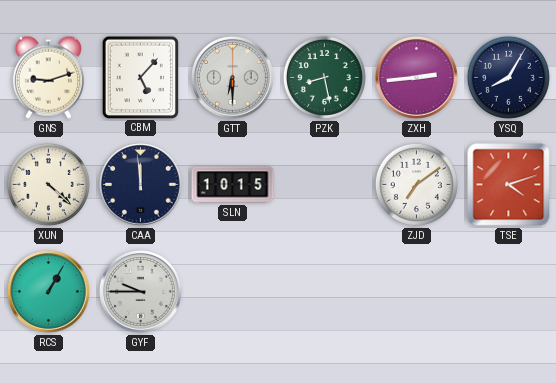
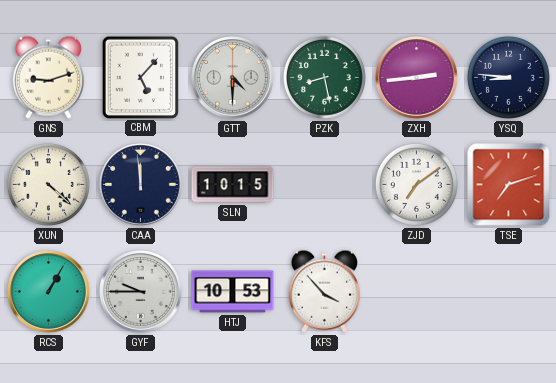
GTT: 6:30 -> 4:30
YSQ: 8:05 -> 8:46
TSE: 4:12 -> 7:12
HTJ: none -> 10:53
KFS: none -> 3:53
